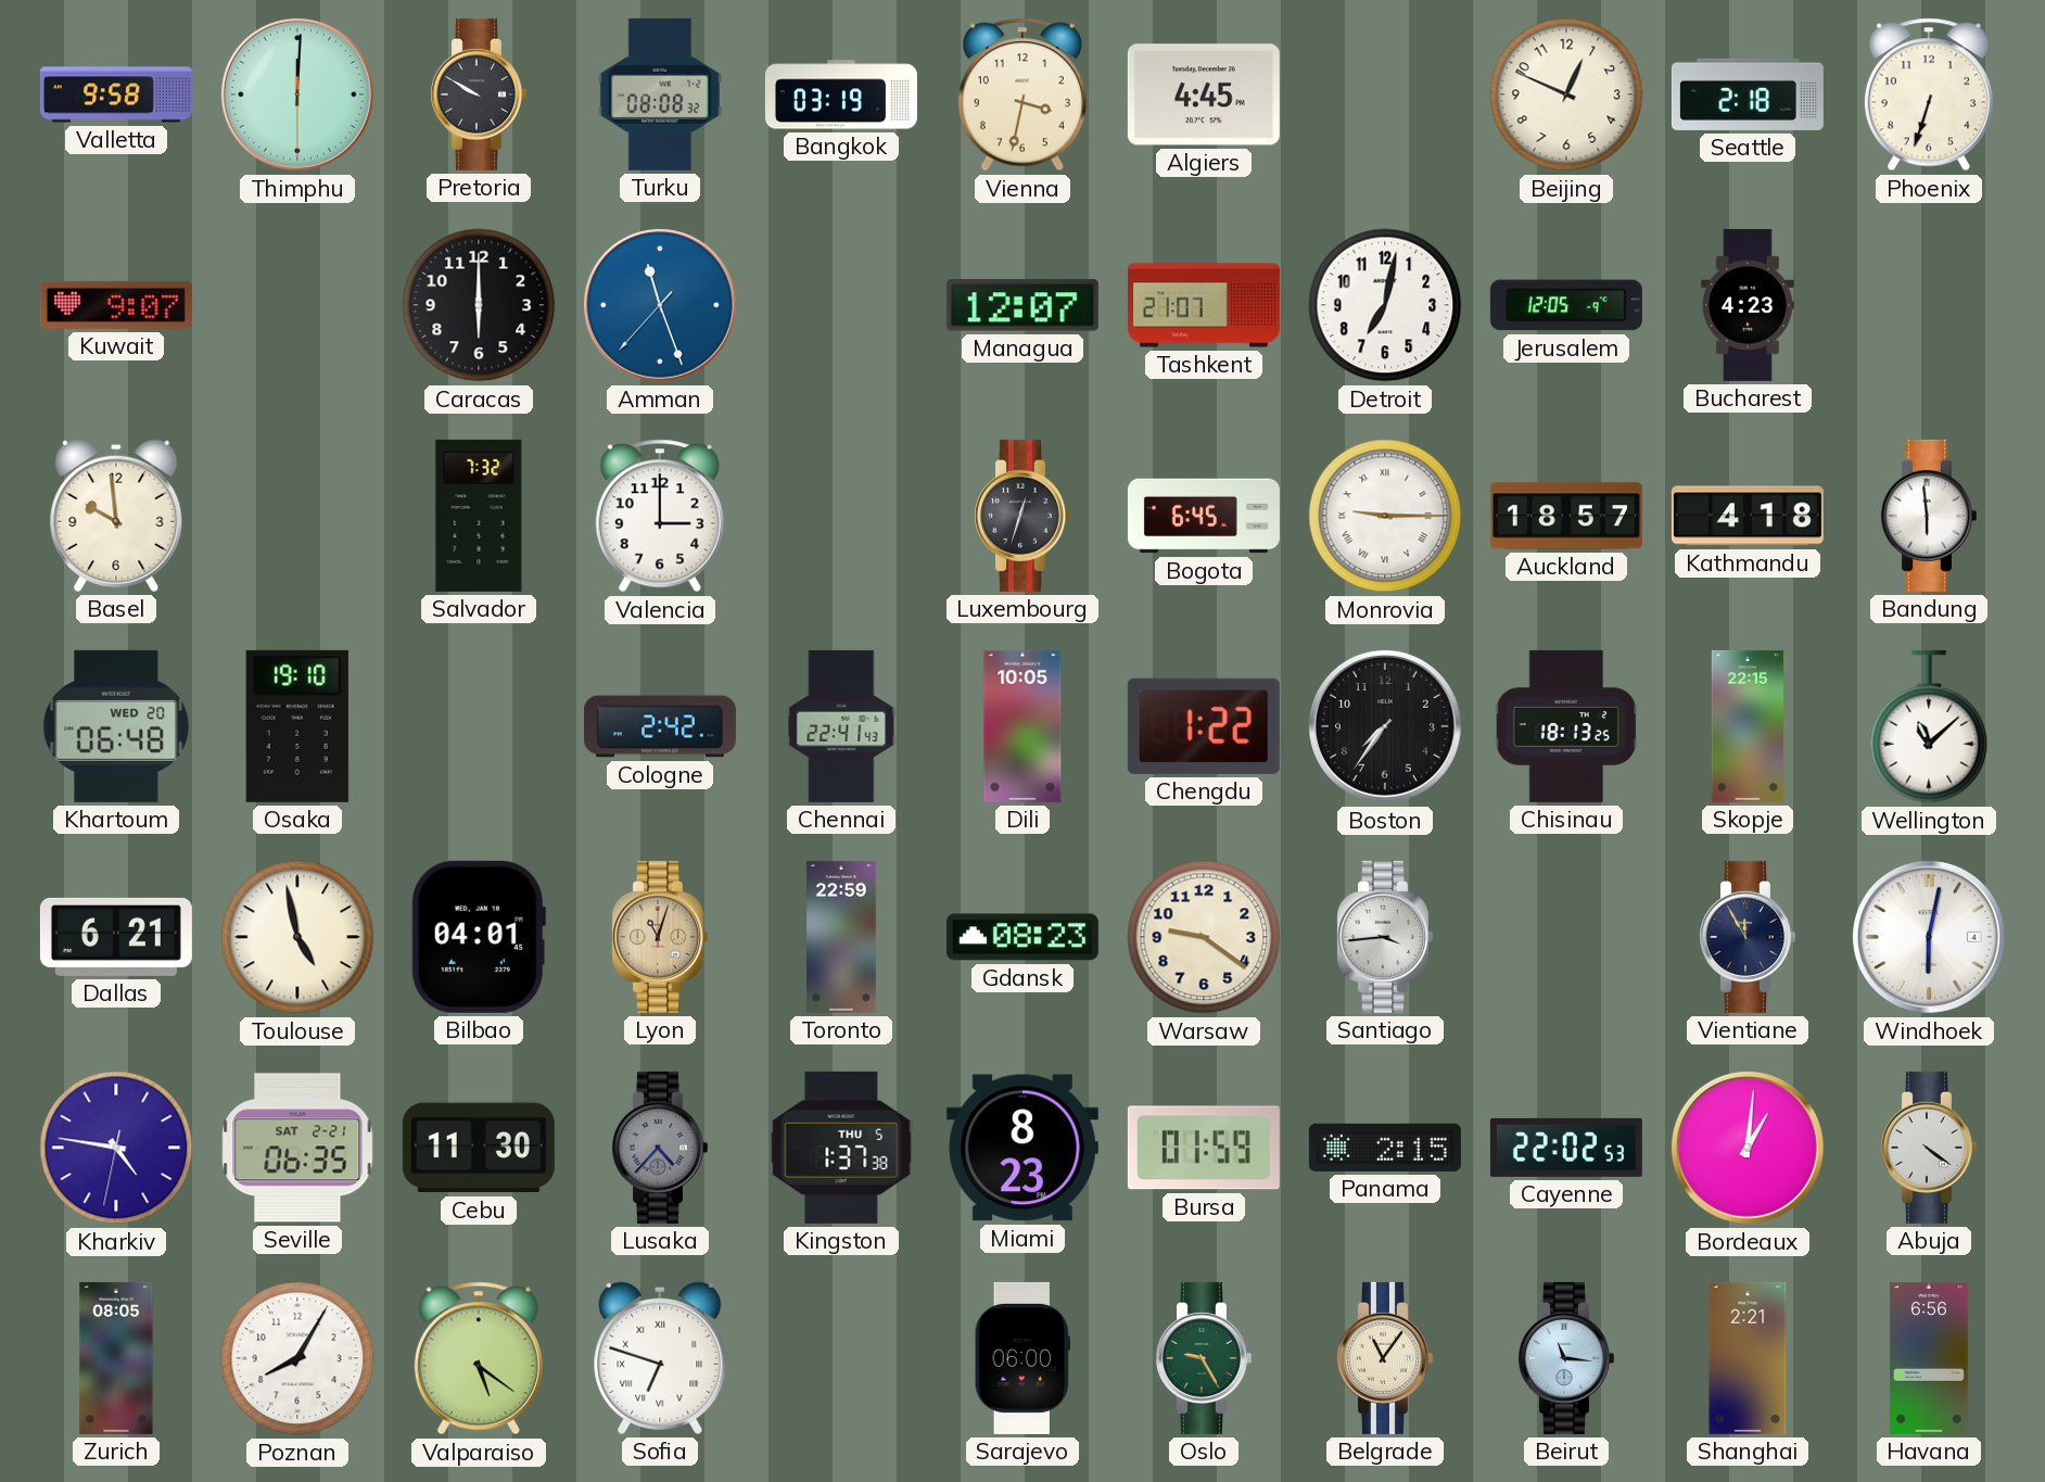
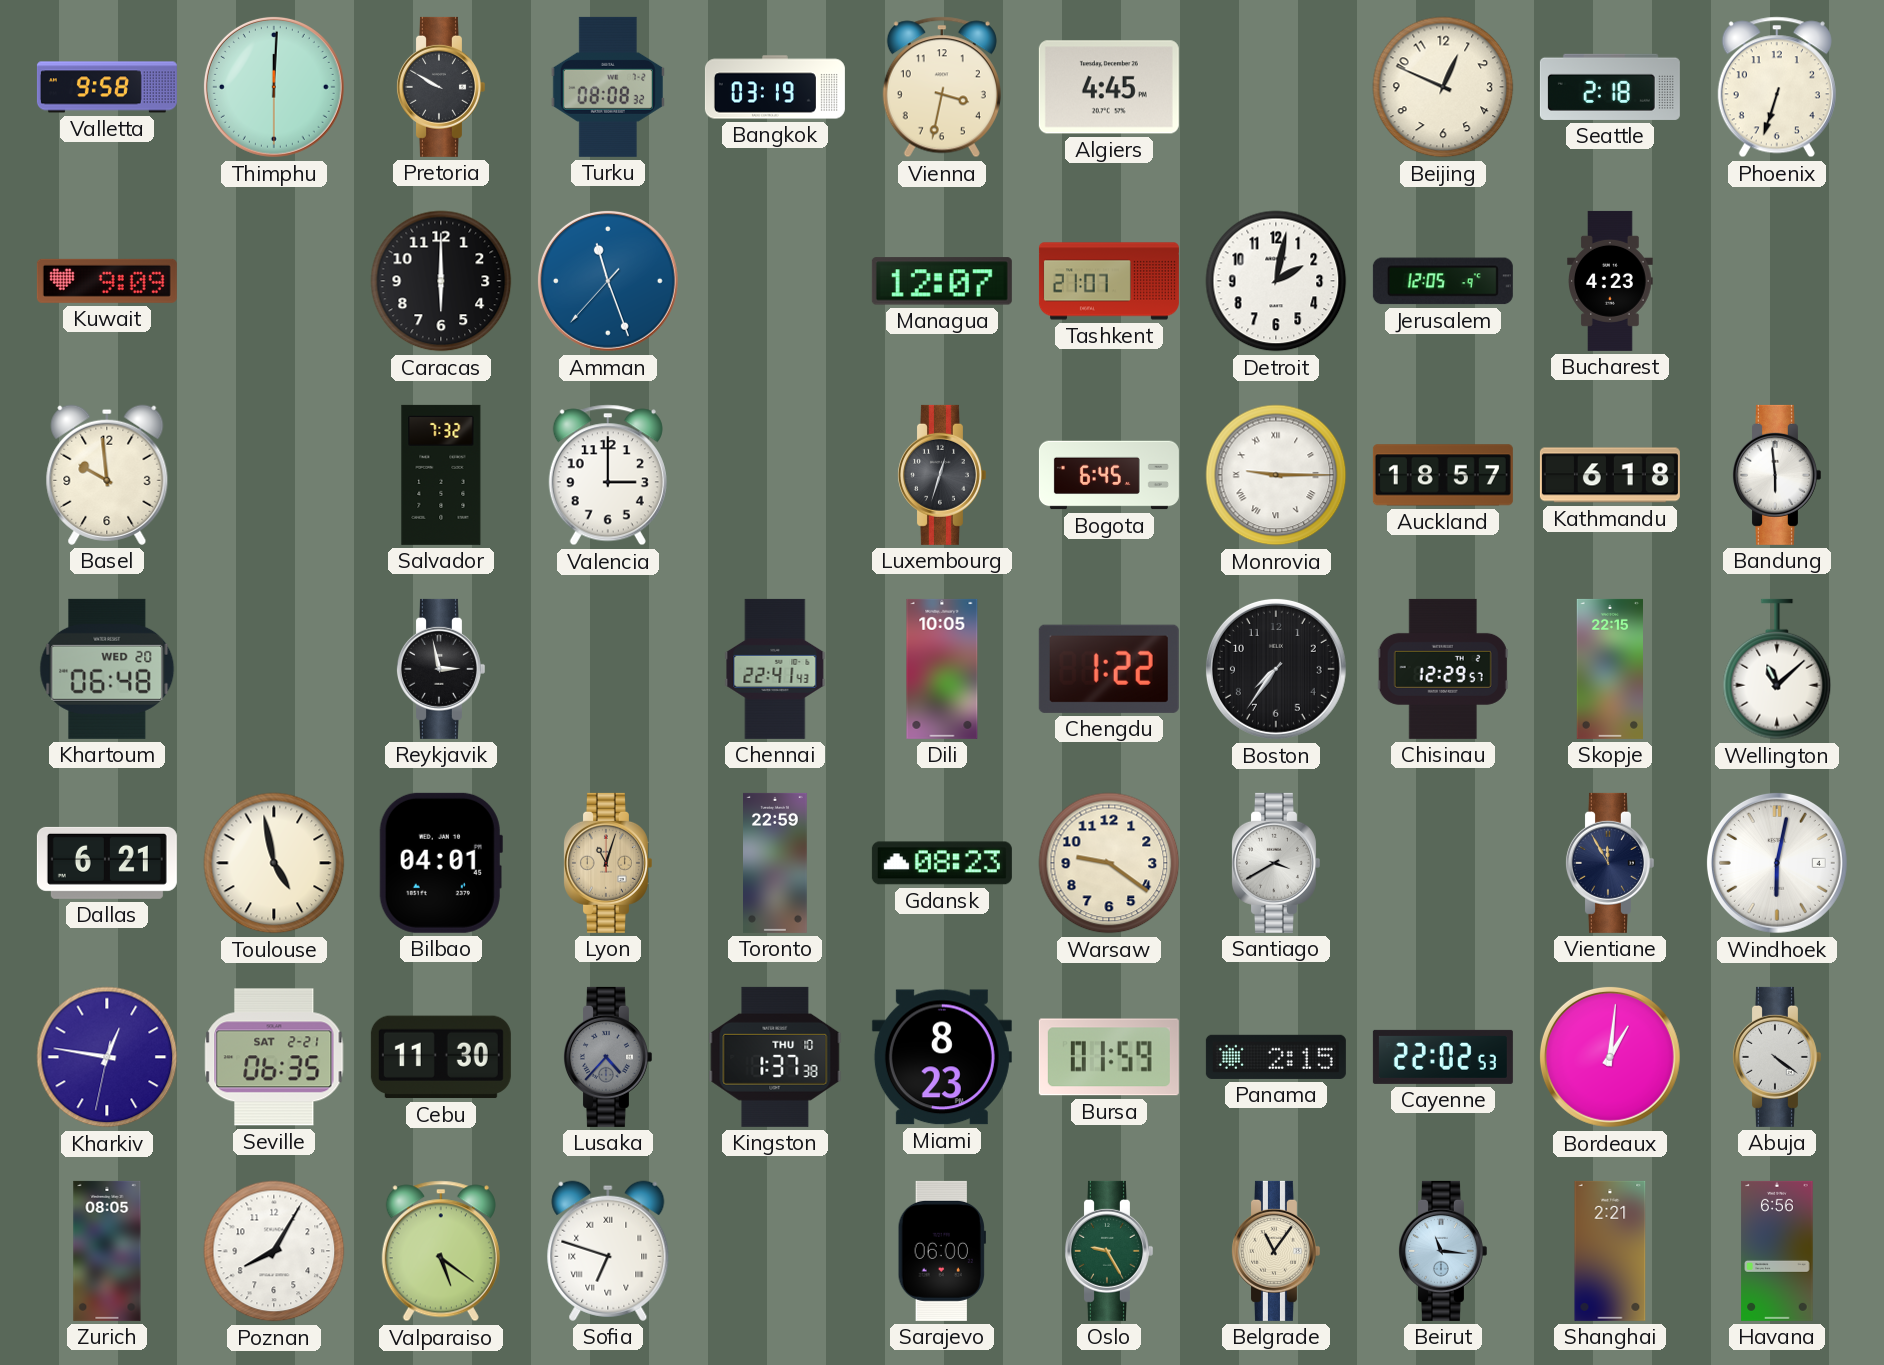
Kuwait: 9:07 -> 9:09
Detroit: 7:02 -> 2:02
Kathmandu: 4:18 -> 6:18
Osaka: 19:10 -> none
Reykjavik: none -> 2:58
Cologne: 2:42 -> none
Chisinau: 18:13 -> 12:29
Santiago: 3:44 -> 3:40
Kharkiv: 4:46 -> 12:46
Kingston date: THU 5 -> THU 10
